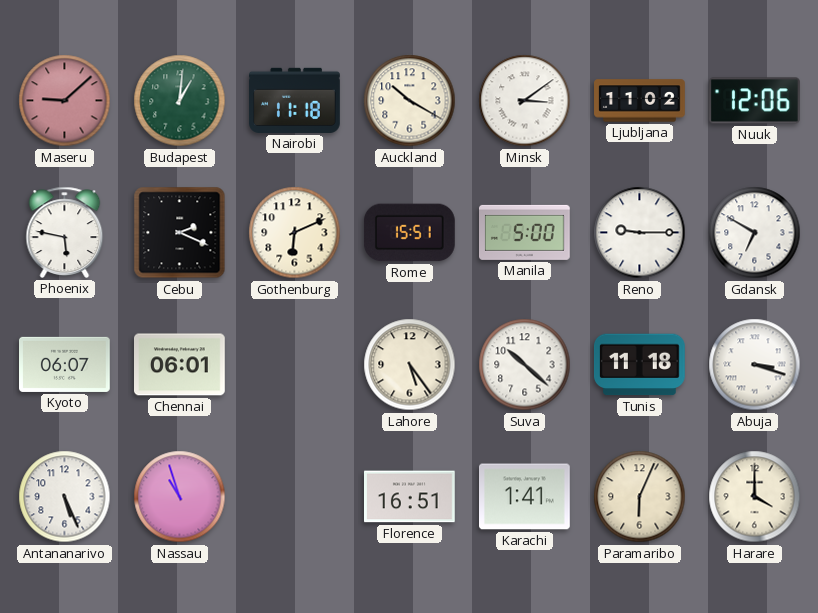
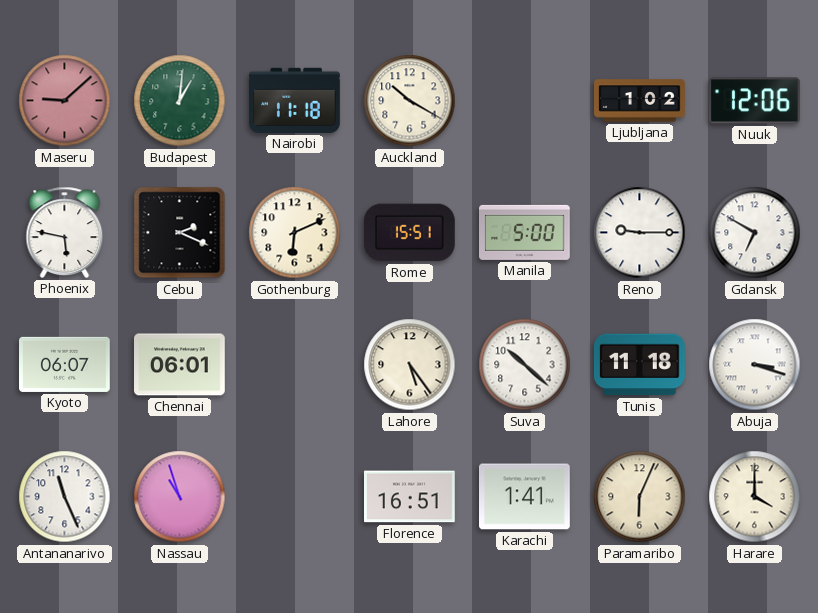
Minsk: 3:09 -> none
Ljubljana: 11:02 -> 1:02
Antananarivo: 5:26 -> 11:26
